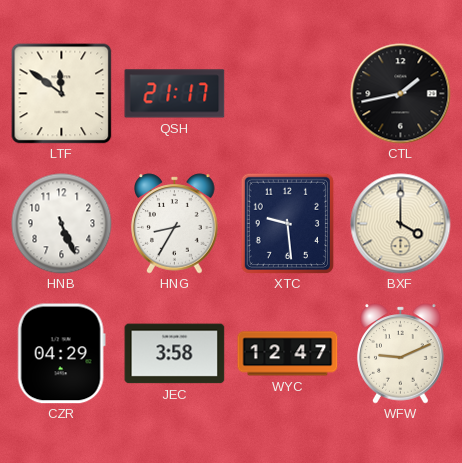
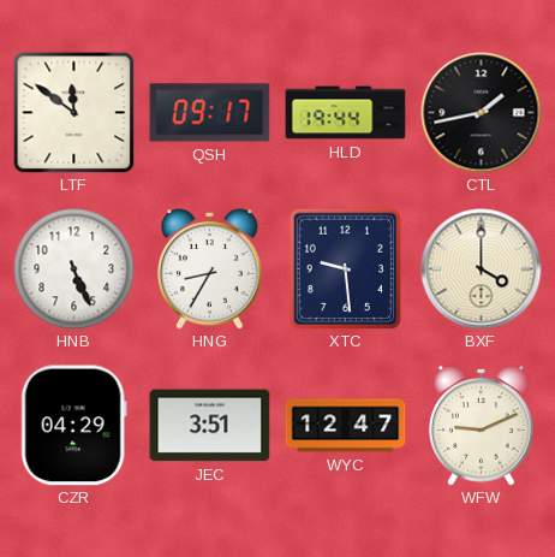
QSH: 21:17 -> 09:17
HLD: none -> 19:44
JEC: 3:58 -> 3:51
